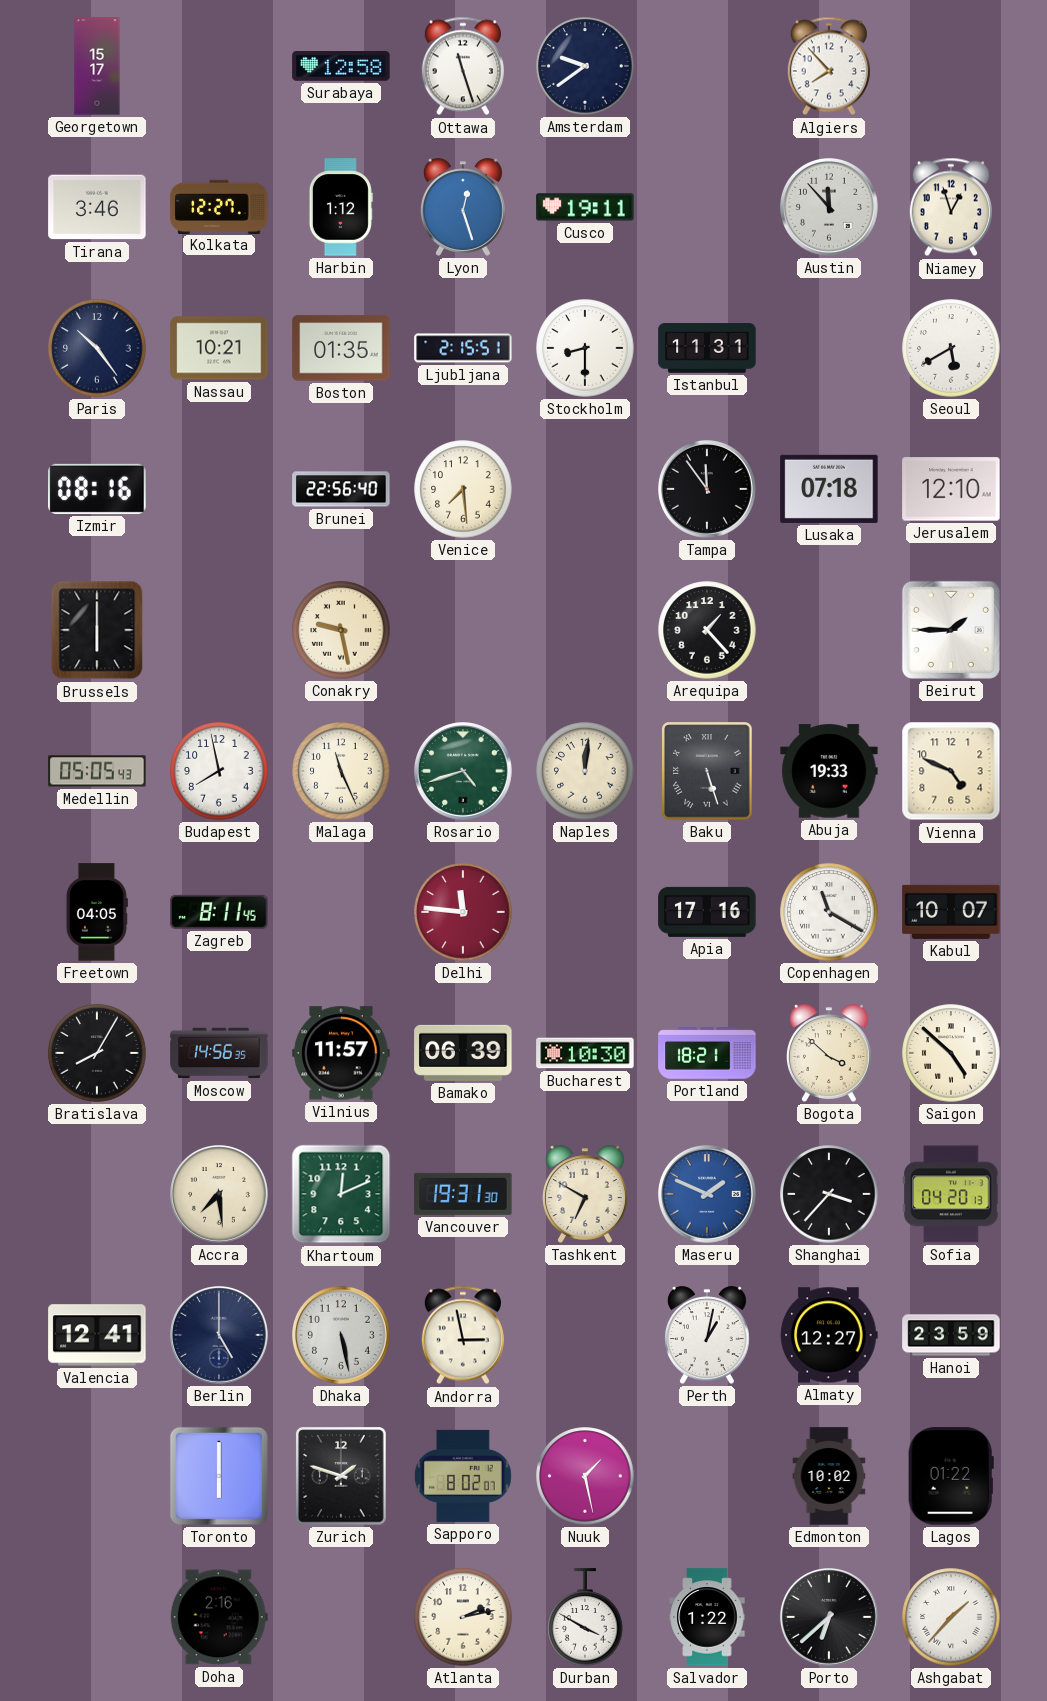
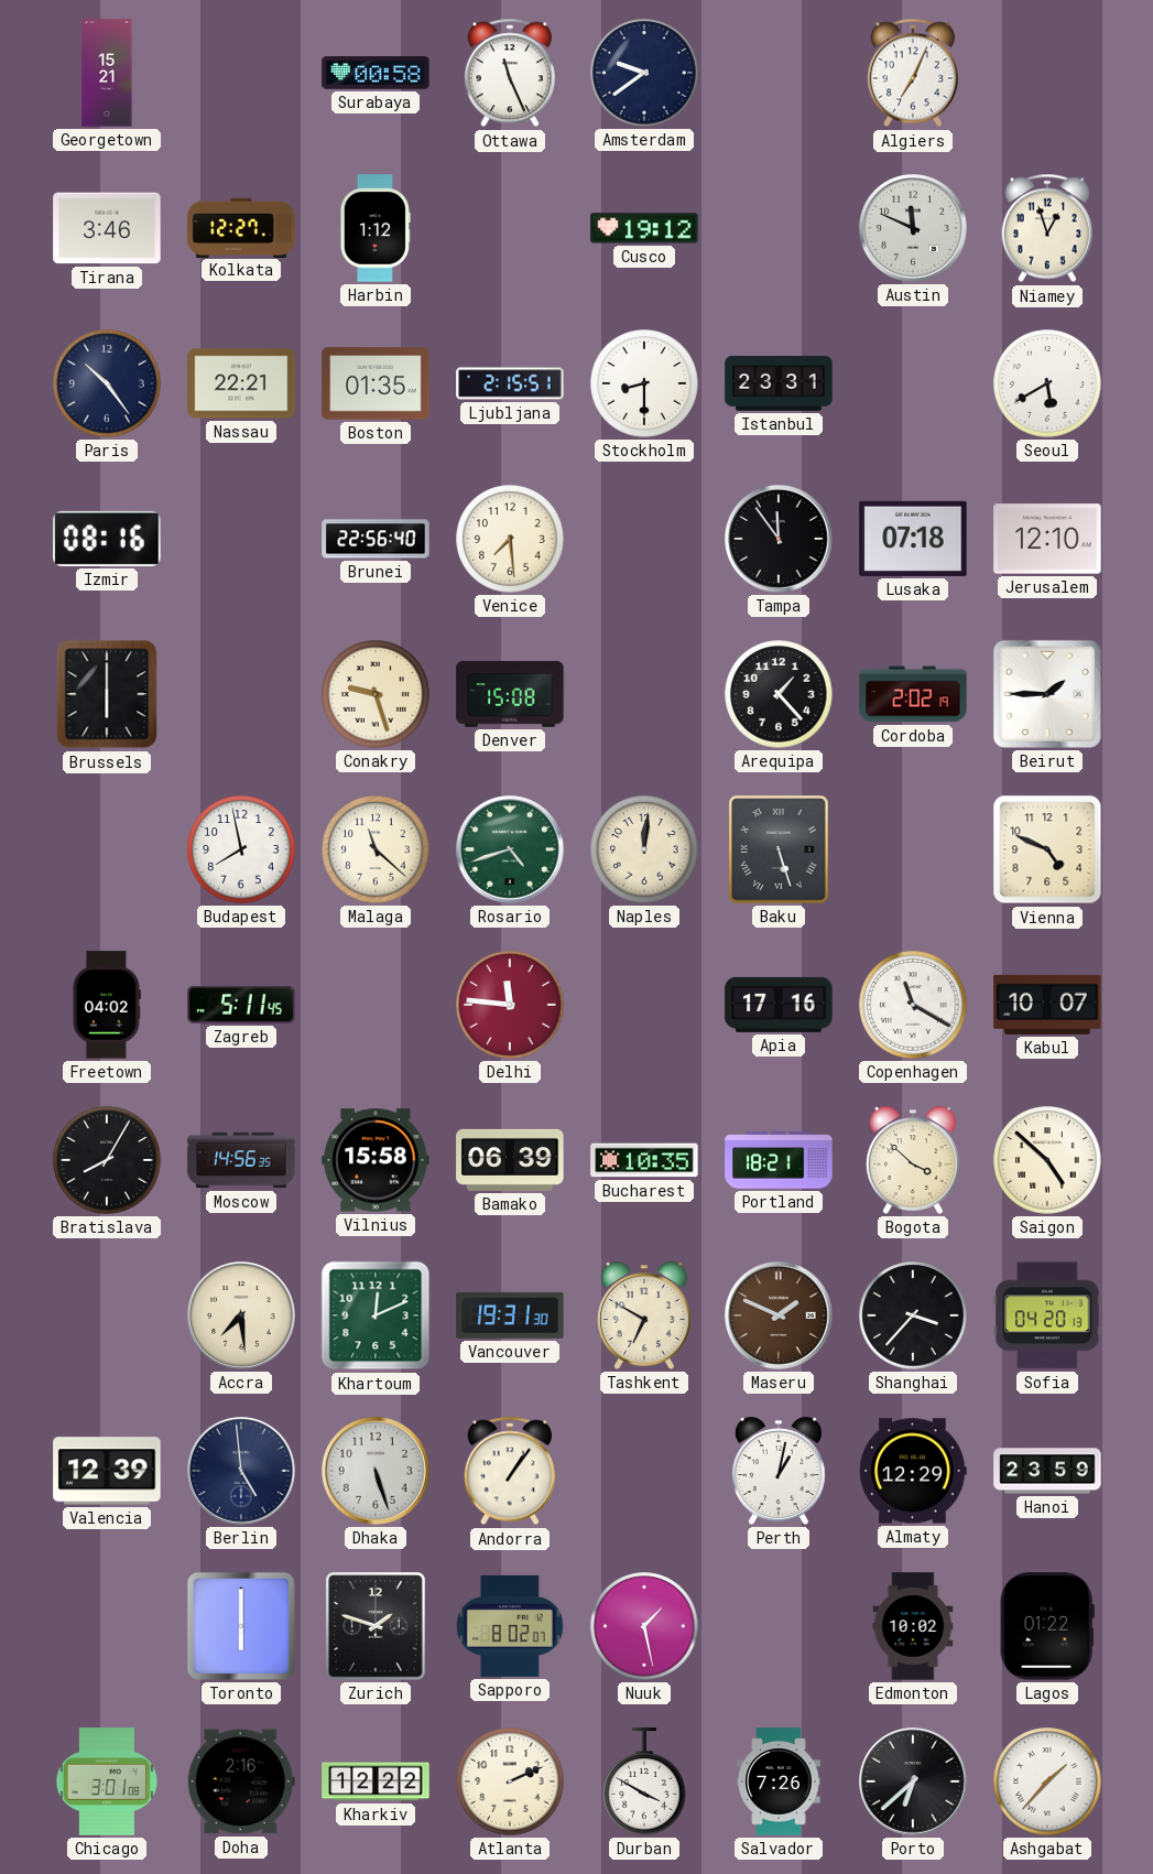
Georgetown: 15:17 -> 15:21
Surabaya: 12:58 -> 00:58
Ottawa: 11:27 -> 11:26
Algiers: 7:53 -> 7:04
Lyon: 12:27 -> none
Cusco: 19:11 -> 19:12
Austin: 11:53 -> 11:49
Nassau: 10:21 -> 22:21
Istanbul: 11:31 -> 23:31
Conakry: 9:28 -> 9:27
Denver: none -> 15:08
Cordoba: none -> 2:02
Medellin: 05:05 -> none
Malaga: 11:26 -> 11:22
Abuja: 19:33 -> none
Freetown: 04:05 -> 04:02
Zagreb: 8:11 -> 5:11
Vilnius: 11:57 -> 15:58
Bucharest: 10:30 -> 10:35
Maseru dial: blue -> brown
Valencia: 12:41 -> 12:39
Berlin: 5:00 -> 4:59
Dhaka: 5:28 -> 5:27
Andorra: 2:58 -> 1:06
Almaty: 12:27 -> 12:29
Chicago: none -> 3:01
Kharkiv: none -> 12:22
Atlanta: 2:13 -> 2:11
Salvador: 1:22 -> 7:26
